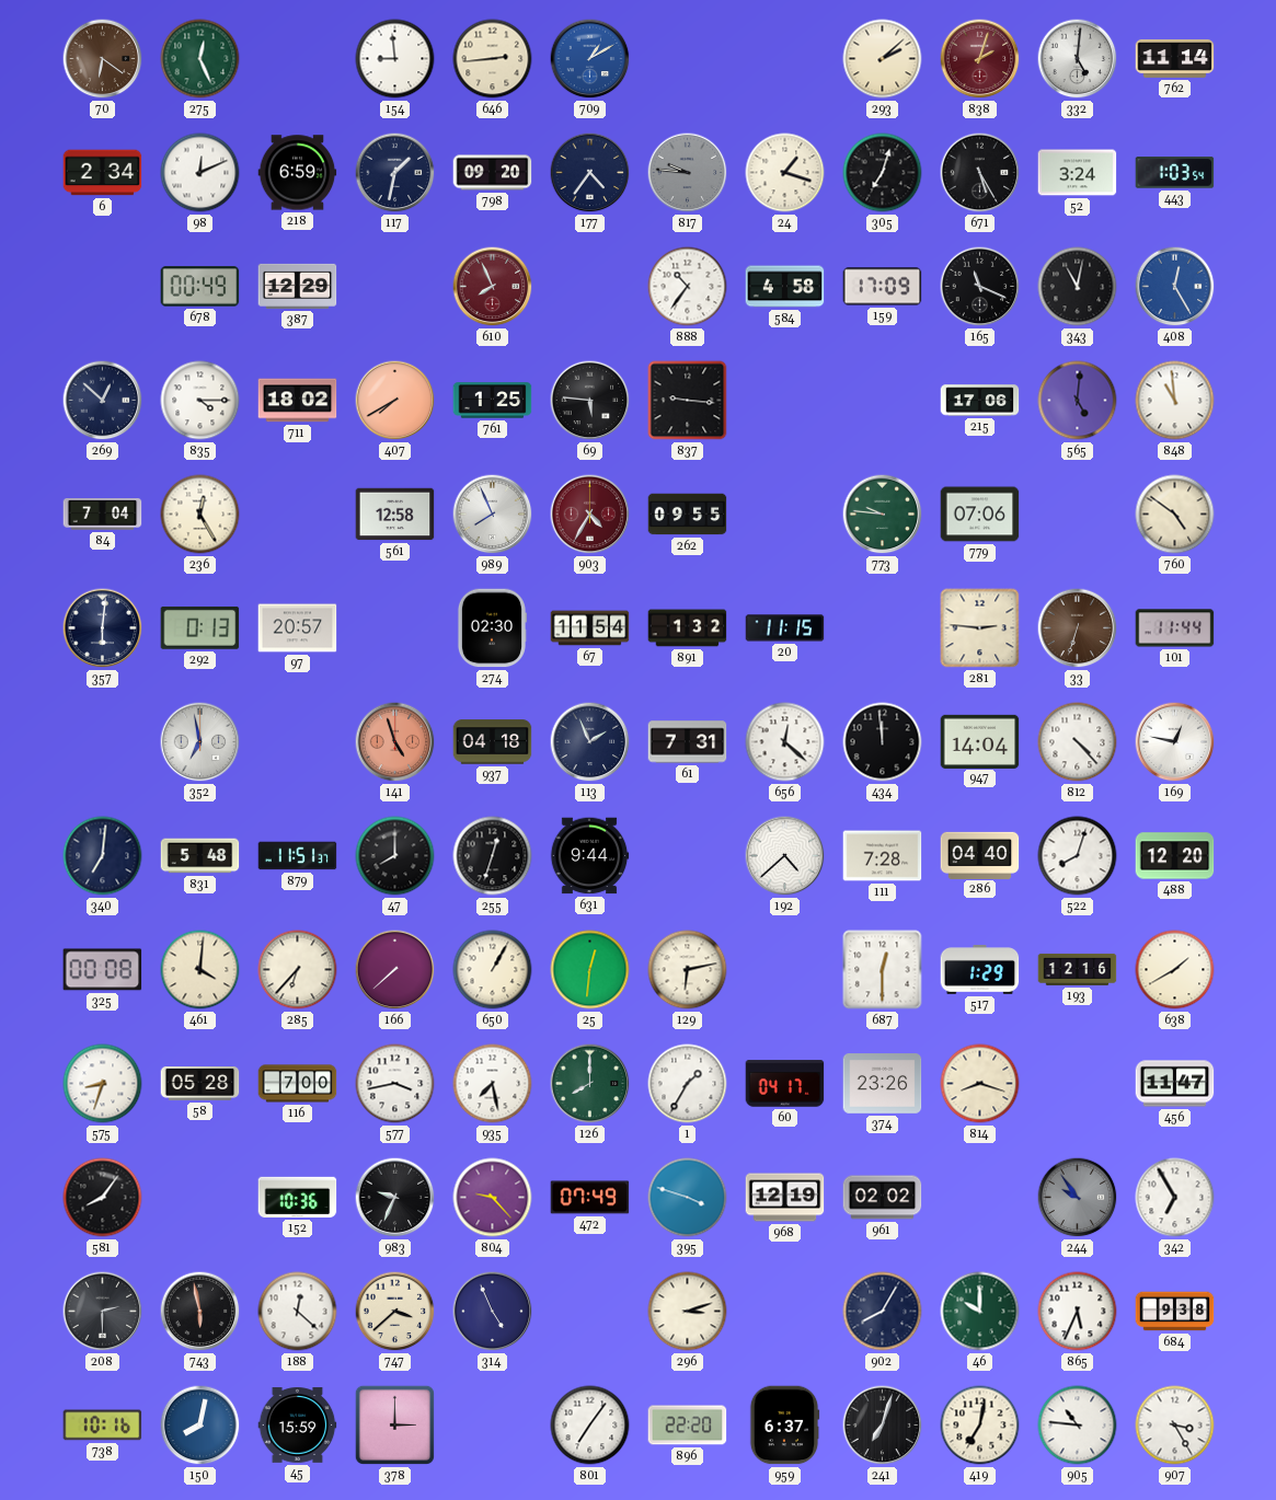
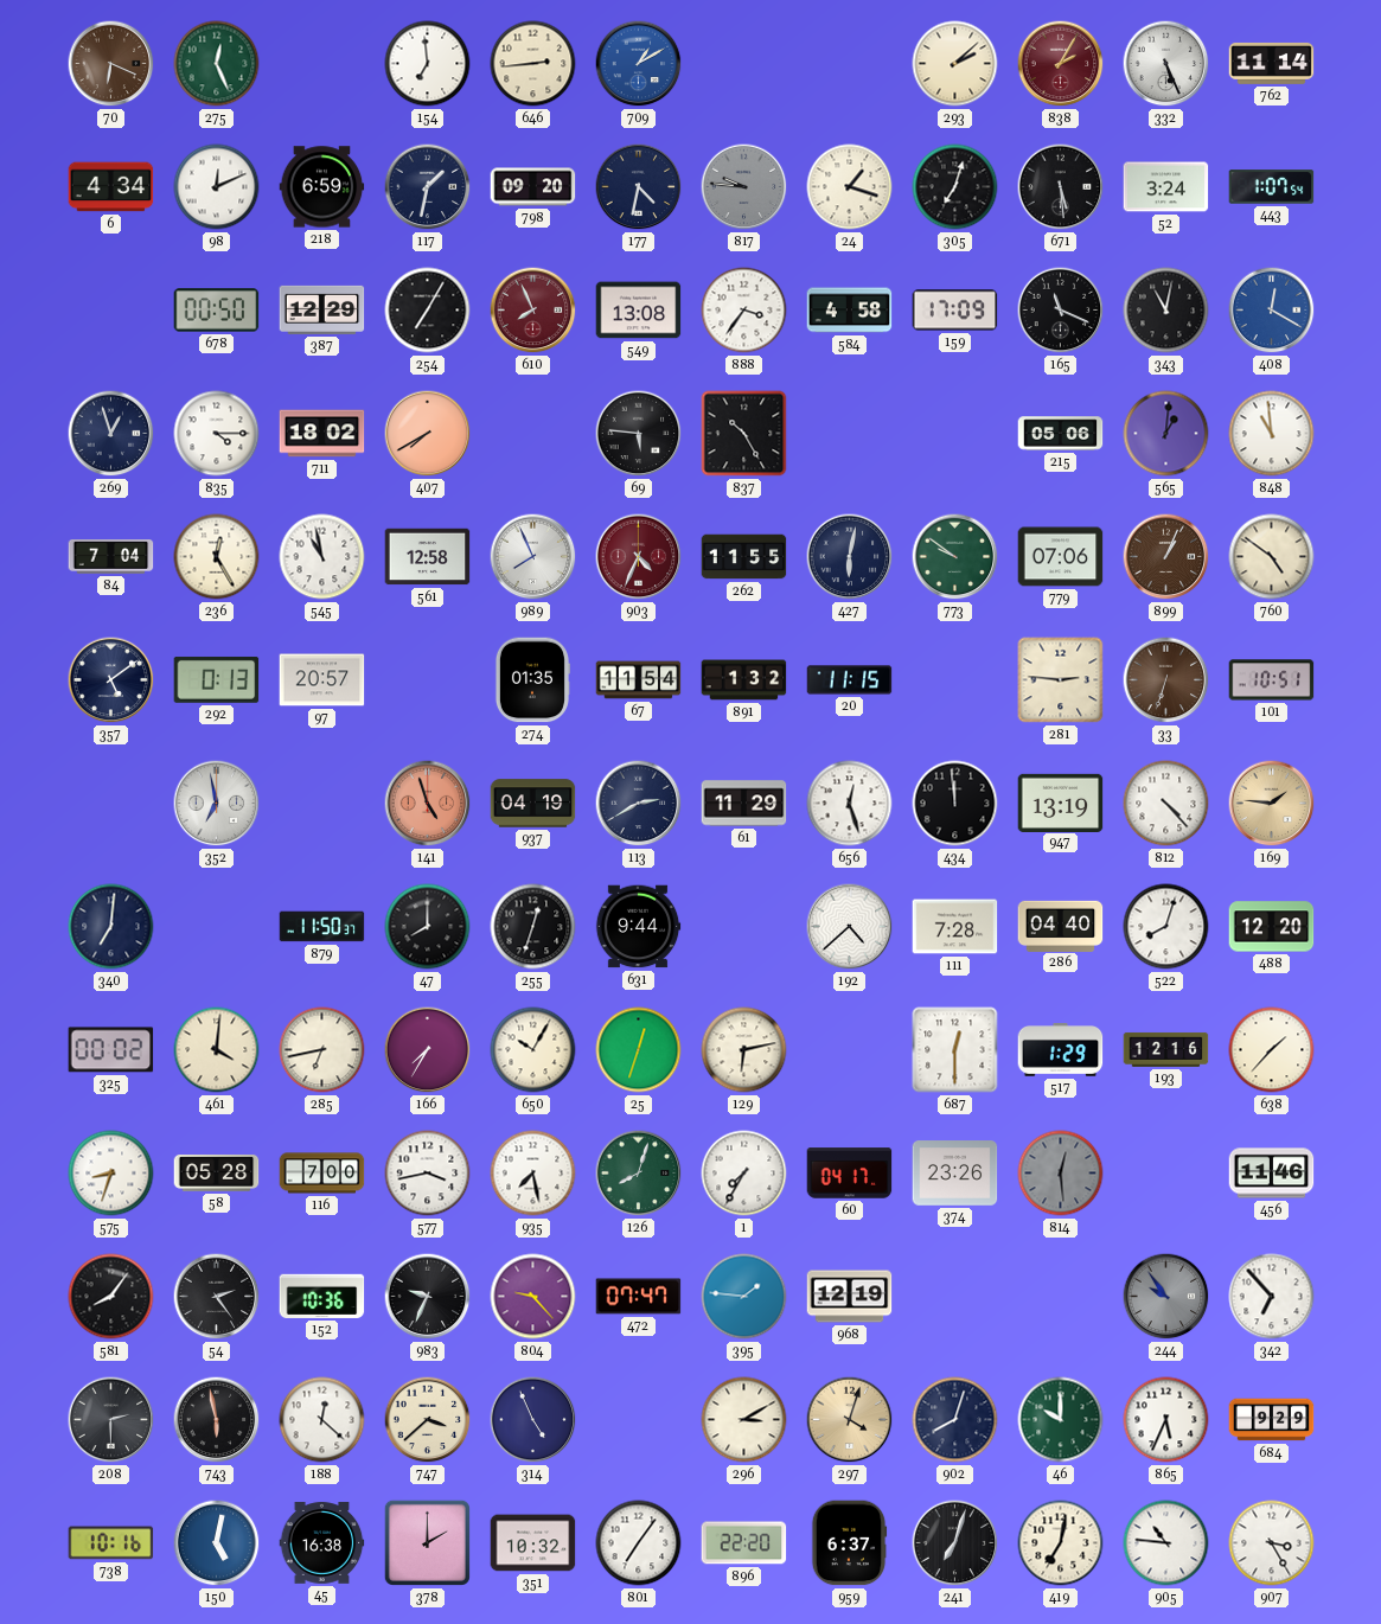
70: 6:21 -> 6:19
154: 8:59 -> 6:59
838: 2:03 -> 2:05
332: 5:01 -> 5:26
6: 2:34 -> 4:34
177: 4:36 -> 4:32
671: 5:25 -> 5:29
443: 1:03 -> 1:07
678: 00:49 -> 00:50
254: none -> 7:05
549: none -> 13:08
888: 10:36 -> 3:36
408: 12:25 -> 12:20
269: 12:52 -> 12:57
761: 1:25 -> none
837: 9:16 -> 10:25
215: 17:06 -> 05:06
565: 5:01 -> 1:01
545: none -> 10:58
903: 4:35 -> 4:34
262: 09:55 -> 11:55
427: none -> 6:02
773: 9:46 -> 9:51
899: none -> 1:04
357: 6:01 -> 5:09
274: 02:30 -> 01:35
101: 11:44 -> 10:51
937: 04:18 -> 04:19
113: 1:56 -> 2:40
61: 7:31 -> 11:29
656: 12:22 -> 12:27
947: 14:04 -> 13:19
169: 12:47 -> 1:46
169 dial: white -> champagne
831: 5:48 -> none
879: 11:51 -> 11:50
325: 00:08 -> 00:02
285: 6:37 -> 6:43
166: 7:38 -> 7:35
650: 1:05 -> 10:05
25: 12:31 -> 12:33
638: 1:40 -> 1:37
126: 8:00 -> 8:03
1: 1:35 -> 7:35
814: 8:18 -> 12:29
814 dial: cream -> grey
456: 11:47 -> 11:46
54: none -> 2:24
472: 07:49 -> 07:47
395: 3:48 -> 1:46
961: 02:02 -> none
342: 6:55 -> 6:53
296: 3:12 -> 3:10
297: none -> 4:03
902: 8:05 -> 8:03
684: 9:38 -> 9:29
150: 8:02 -> 5:02
45: 15:59 -> 16:38
378: 3:00 -> 2:00
351: none -> 10:32
